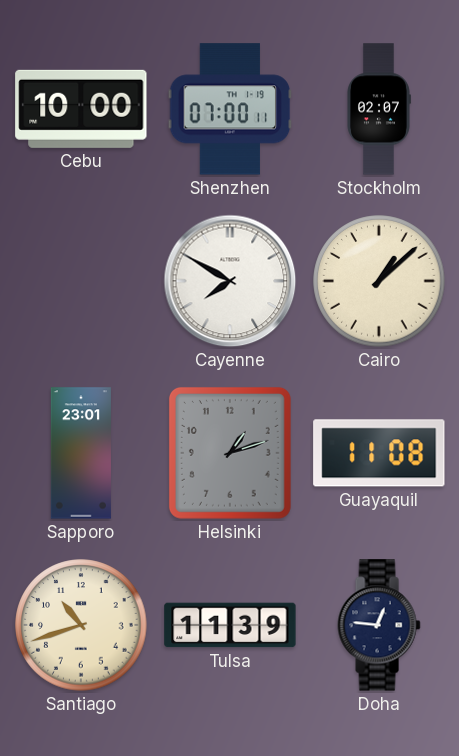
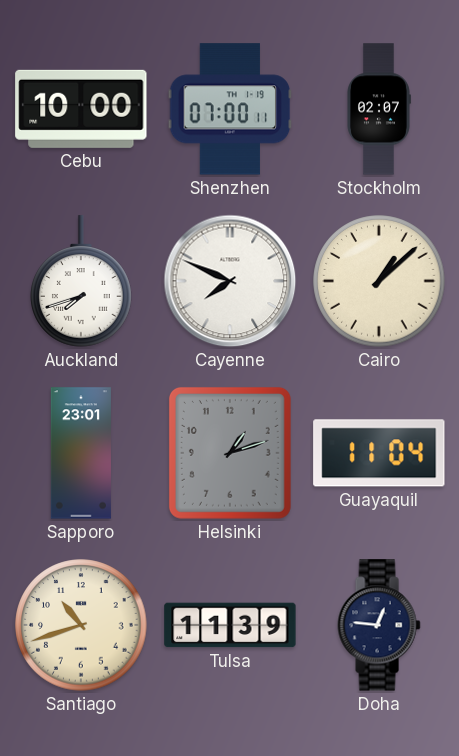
Auckland: none -> 7:42
Cayenne: 7:50 -> 7:49
Guayaquil: 11:08 -> 11:04
